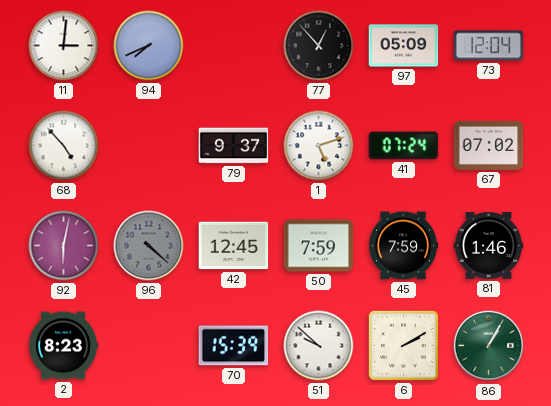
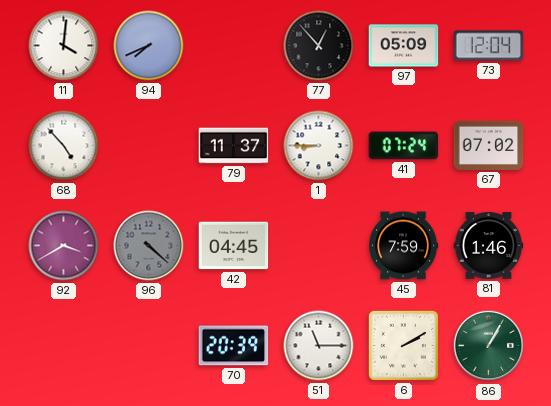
11: 3:01 -> 4:01
79: 9:37 -> 11:37
1: 5:12 -> 8:45
92: 6:02 -> 3:40
42: 12:45 -> 04:45
50: 7:59 -> none
2: 8:23 -> none
70: 15:39 -> 20:39
51: 9:52 -> 11:15
